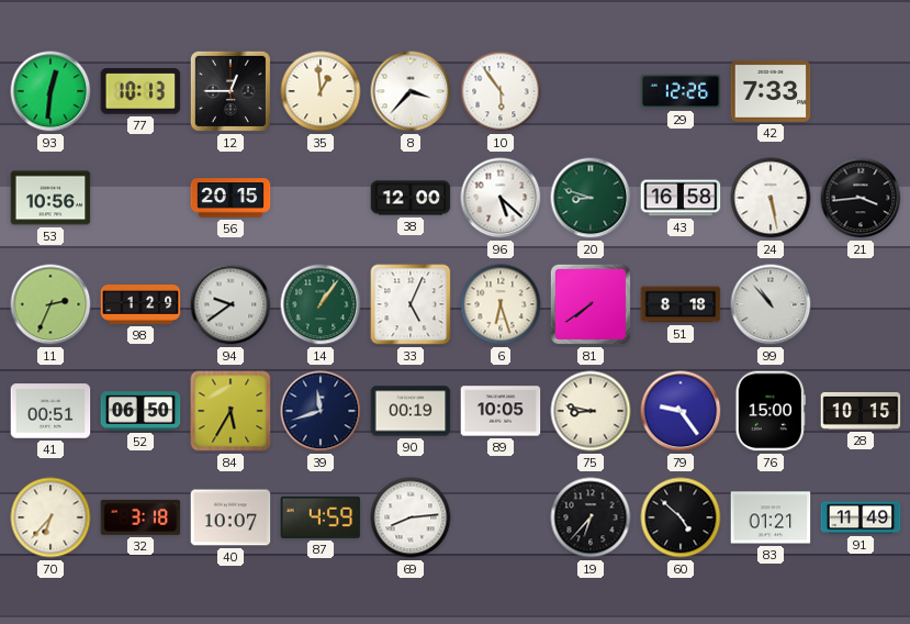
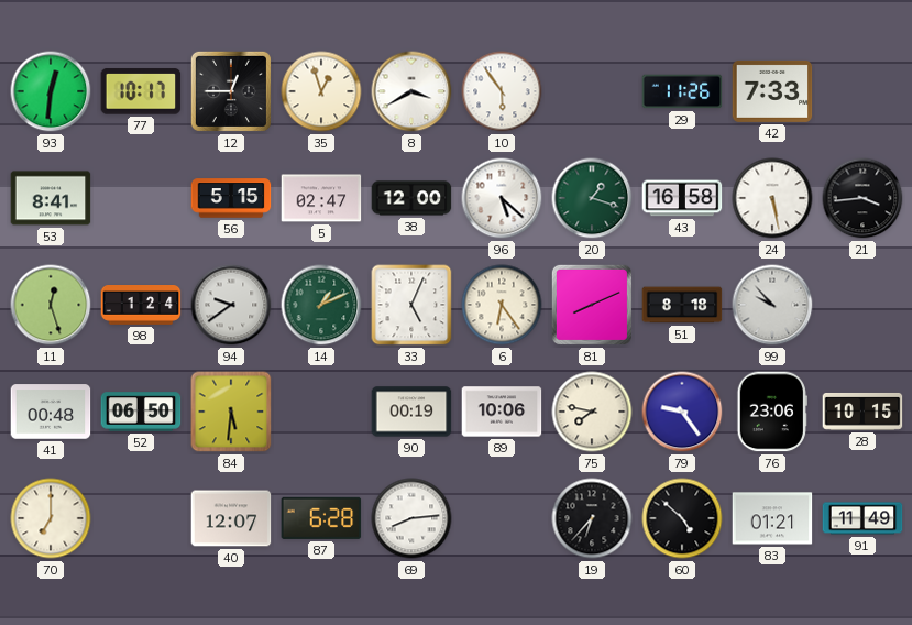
77: 10:13 -> 10:17
35: 12:59 -> 12:57
8: 3:37 -> 3:40
29: 12:26 -> 11:26
53: 10:56 -> 8:41
56: 20:15 -> 5:15
5: none -> 02:47
20: 8:48 -> 1:18
11: 2:34 -> 12:27
98: 1:29 -> 1:24
14: 1:06 -> 1:11
6: 6:27 -> 6:24
81: 7:39 -> 8:11
99: 10:53 -> 9:53
41: 00:51 -> 00:48
84: 5:35 -> 5:31
39: 11:42 -> none
89: 10:05 -> 10:06
75: 8:47 -> 7:47
76: 15:00 -> 23:06
70: 6:37 -> 7:00
32: 3:18 -> none
40: 10:07 -> 12:07
87: 4:59 -> 6:28
